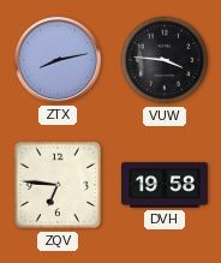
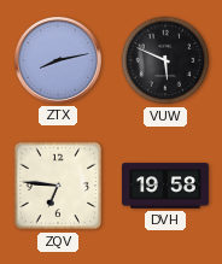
VUW: 3:46 -> 5:49
